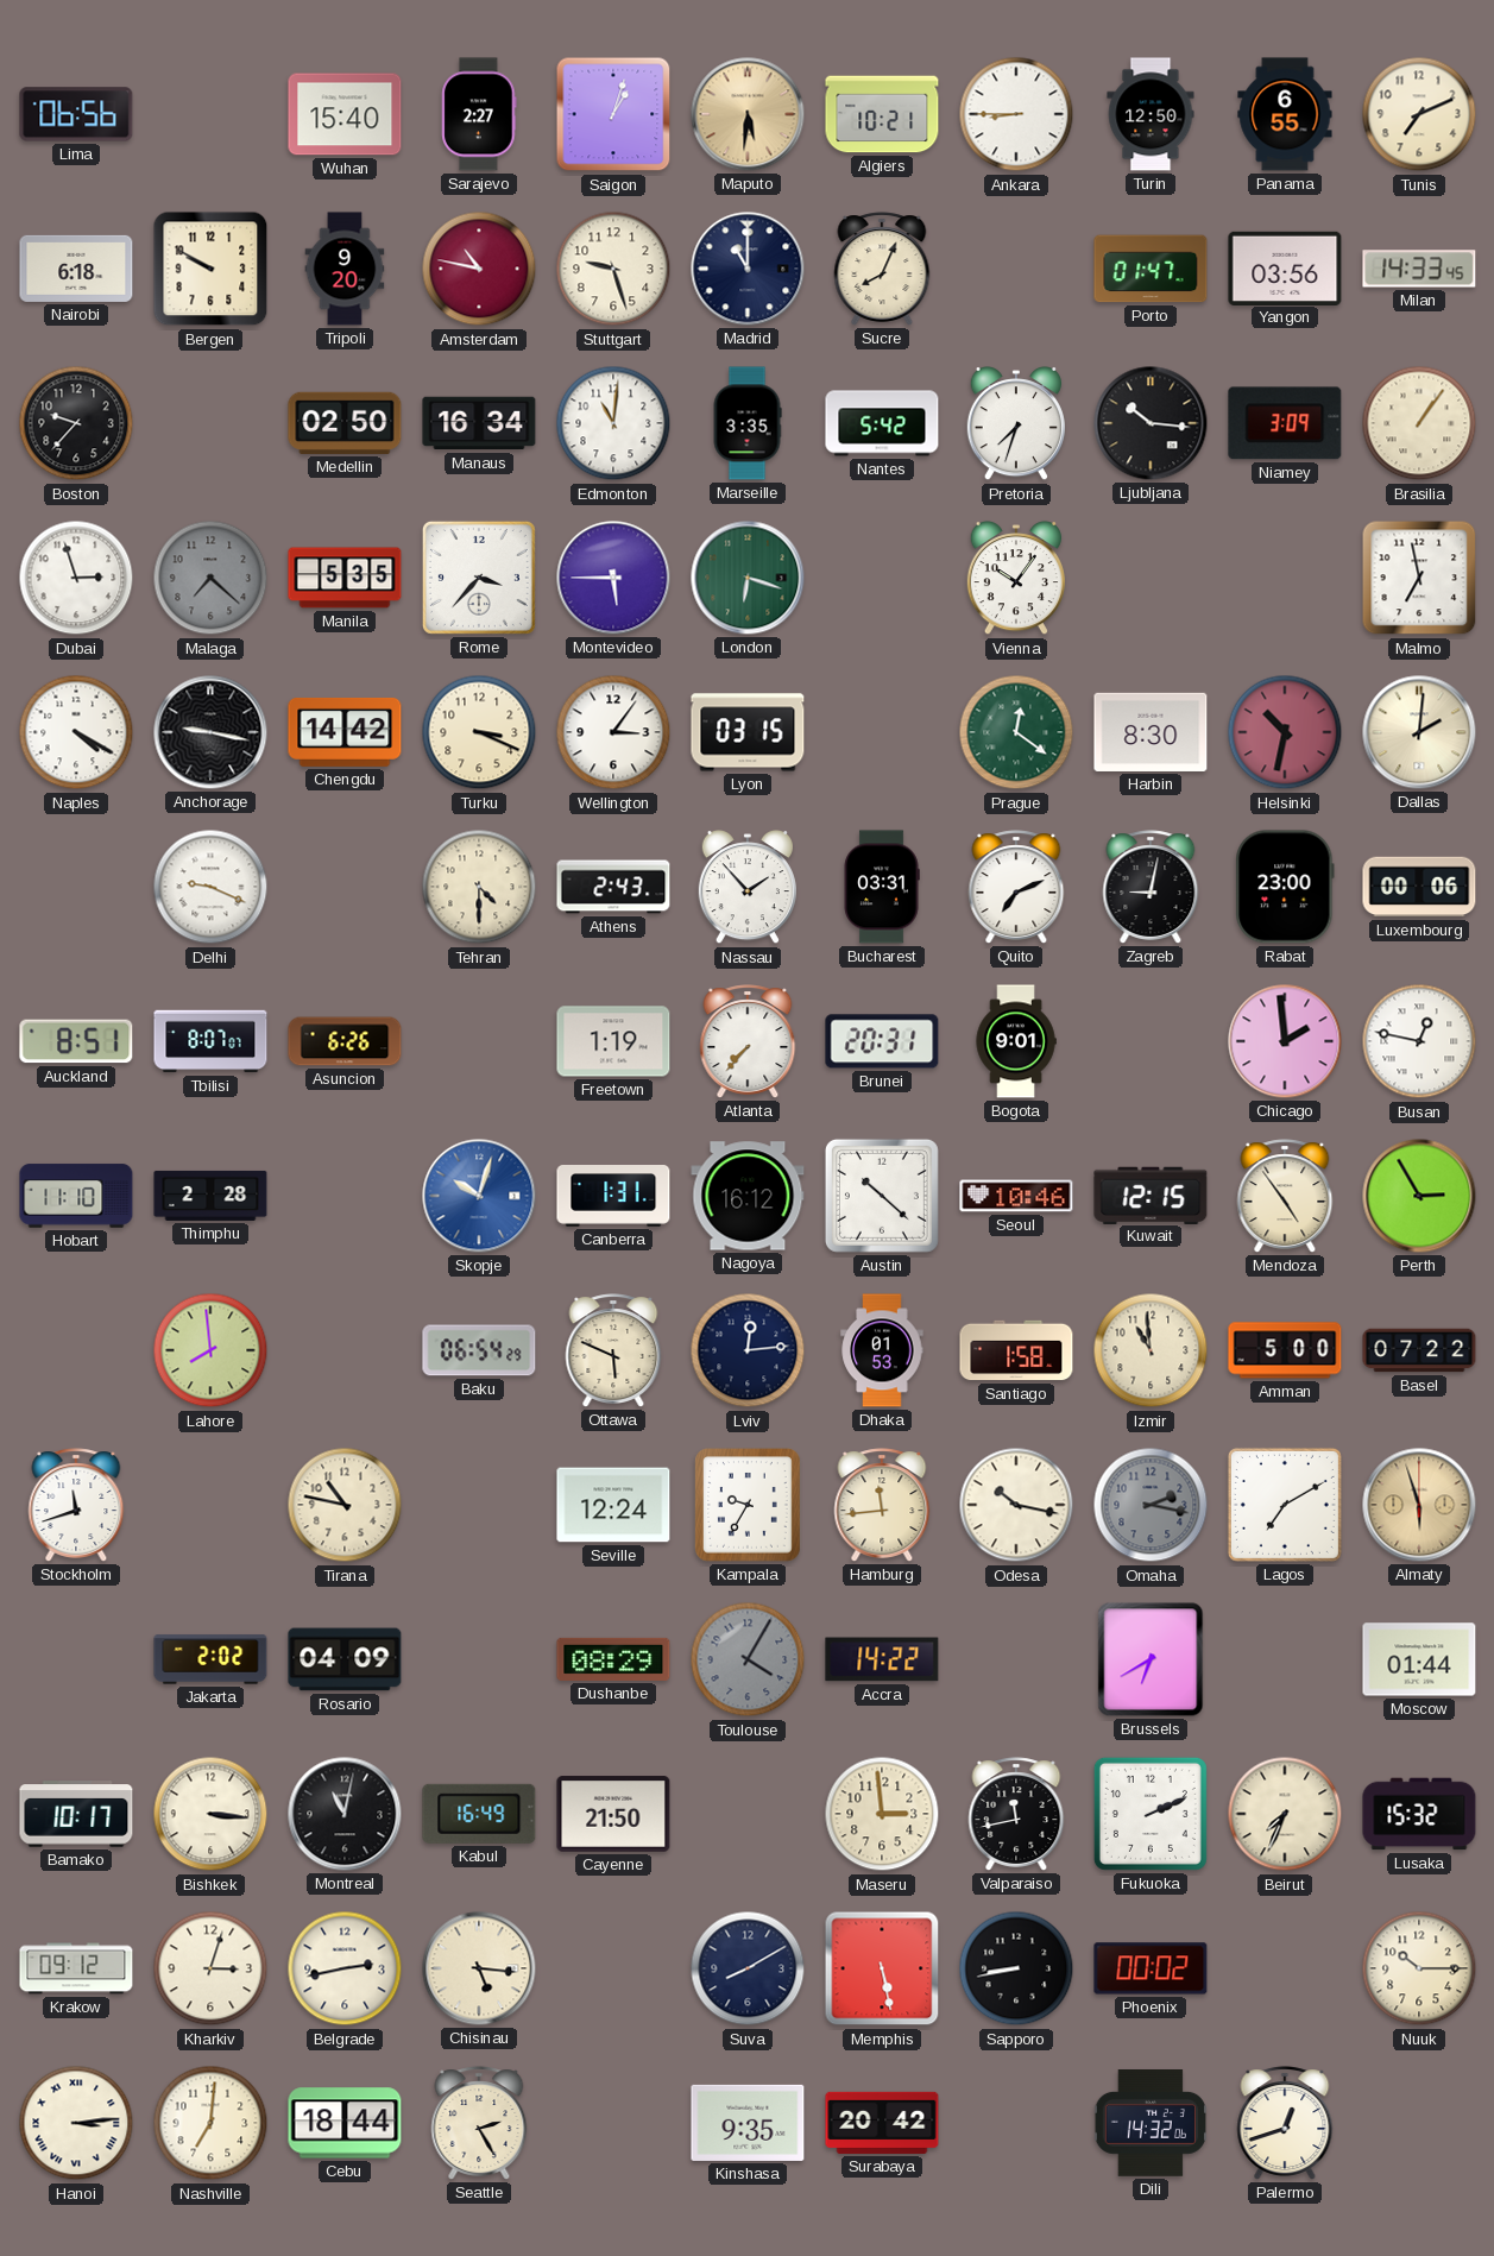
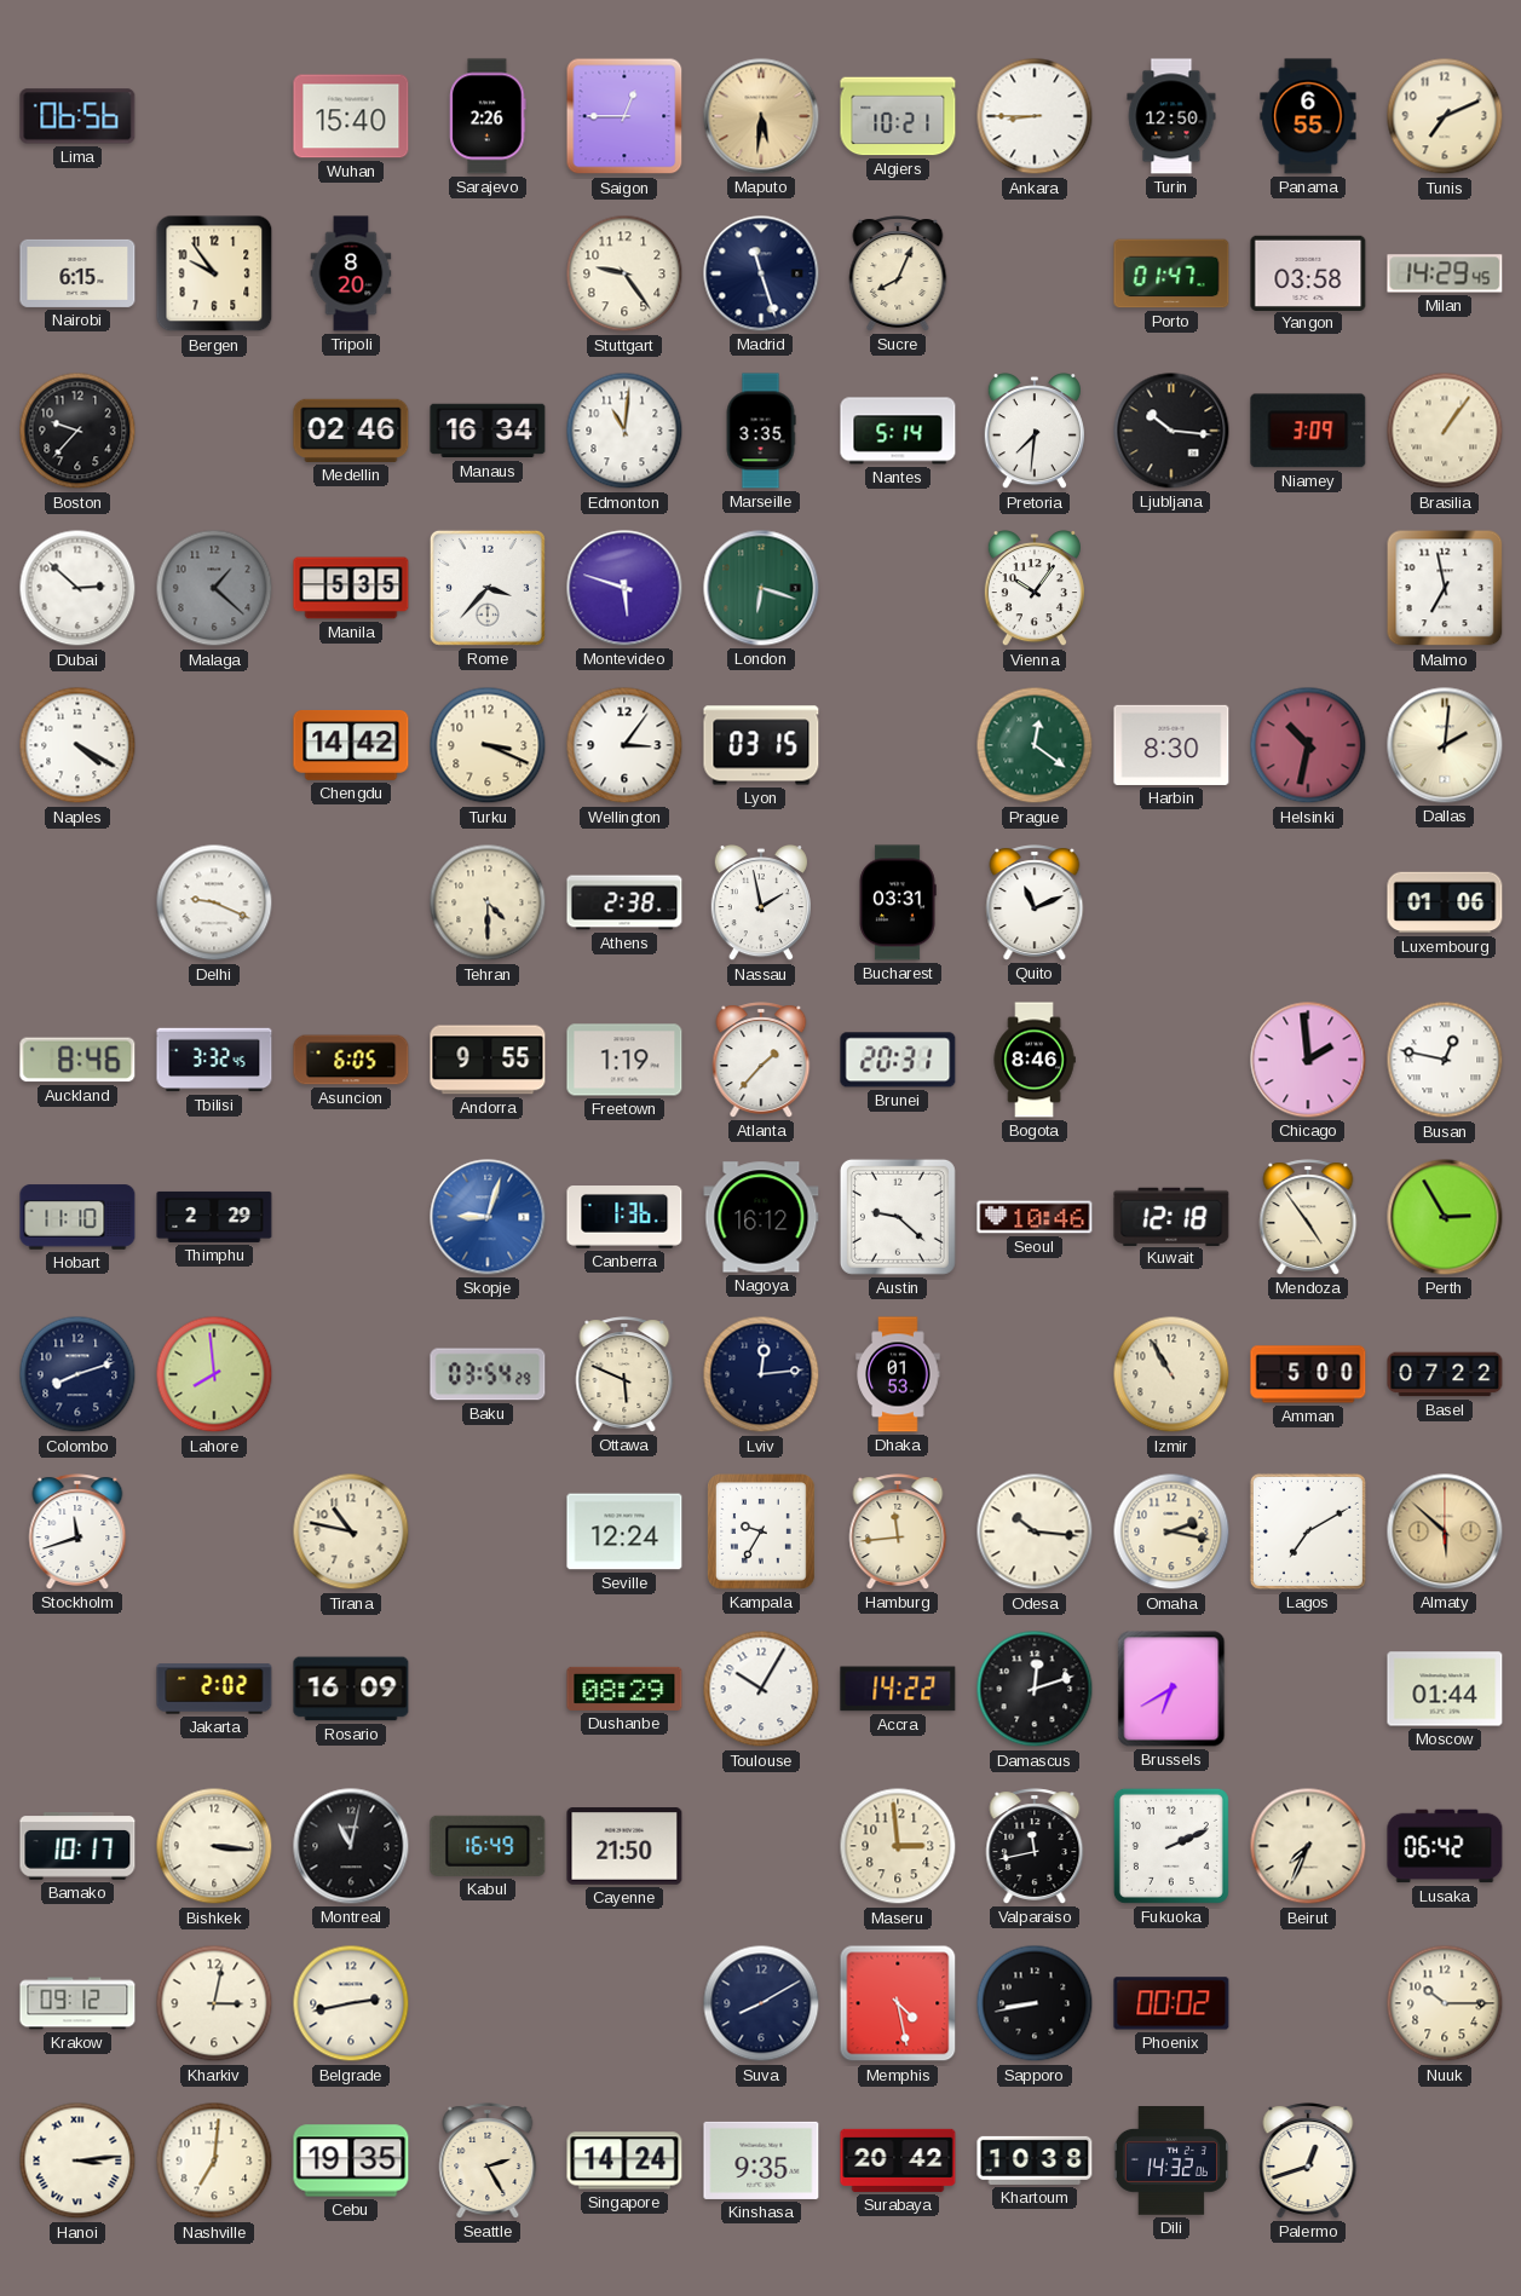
Sarajevo: 2:27 -> 2:26
Saigon: 1:03 -> 12:45
Nairobi: 6:18 -> 6:15
Bergen: 9:50 -> 9:54
Tripoli: 9:20 -> 8:20
Amsterdam: 10:47 -> none
Stuttgart: 9:27 -> 9:24
Madrid: 11:00 -> 11:27
Yangon: 03:56 -> 03:58
Milan: 14:33 -> 14:29
Medellin: 02:50 -> 02:46
Nantes: 5:42 -> 5:14
Pretoria: 7:33 -> 7:31
Dubai: 2:57 -> 2:52
Malaga: 7:22 -> 1:22
Montevideo: 5:45 -> 5:48
Anchorage: 9:17 -> none
Athens: 2:43 -> 2:38
Nassau: 1:53 -> 1:58
Quito: 7:11 -> 11:11
Zagreb: 9:02 -> none
Rabat: 23:00 -> none
Luxembourg: 00:06 -> 01:06
Auckland: 8:51 -> 8:46
Tbilisi: 8:07 -> 3:32
Asuncion: 6:26 -> 6:05
Andorra: none -> 9:55
Atlanta: 7:37 -> 1:37
Bogota: 9:01 -> 8:46
Thimphu: 2:28 -> 2:29
Skopje: 10:03 -> 9:03
Canberra: 1:31 -> 1:36
Austin: 10:22 -> 9:22
Kuwait: 12:15 -> 12:18
Colombo: none -> 8:12
Baku: 06:54 -> 03:54
Santiago: 1:58 -> none
Izmir: 10:59 -> 10:55
Odesa: 10:17 -> 10:16
Omaha dial: grey -> cream
Almaty: 5:57 -> 5:52
Rosario: 04:09 -> 16:09
Toulouse: 4:05 -> 10:05
Toulouse dial: grey -> white
Damascus: none -> 12:12
Lusaka: 15:32 -> 06:42
Kharkiv: 3:03 -> 3:02
Chisinau: 5:16 -> none
Memphis: 5:28 -> 4:28
Cebu: 18:44 -> 19:35
Singapore: none -> 14:24
Khartoum: none -> 10:38
